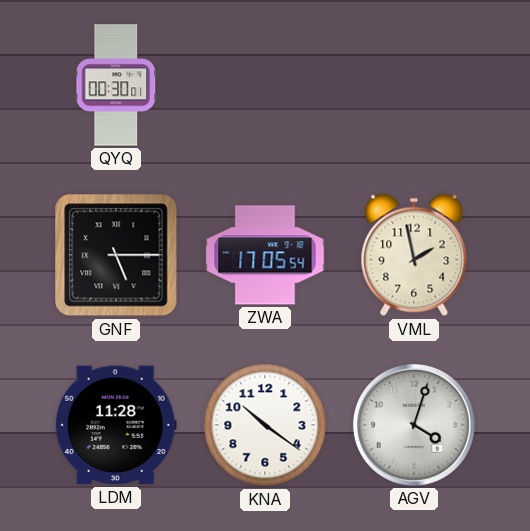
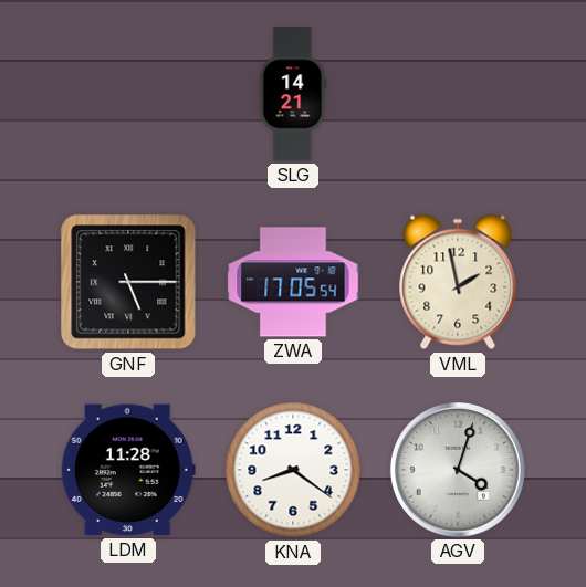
QYQ: 00:30 -> none
SLG: none -> 14:21
KNA: 10:21 -> 8:21
